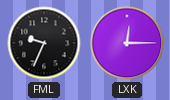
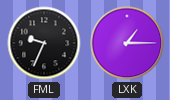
LXK: 12:15 -> 1:15
